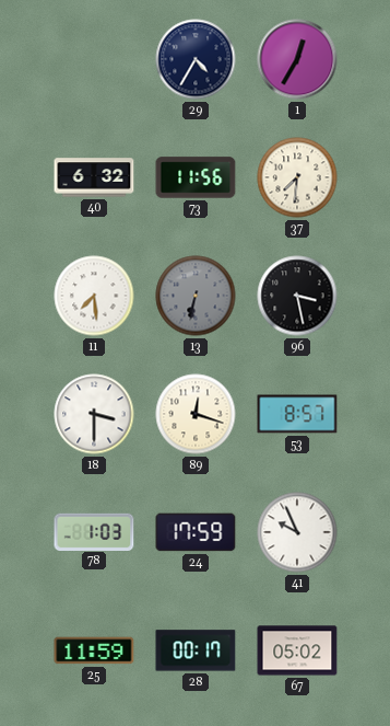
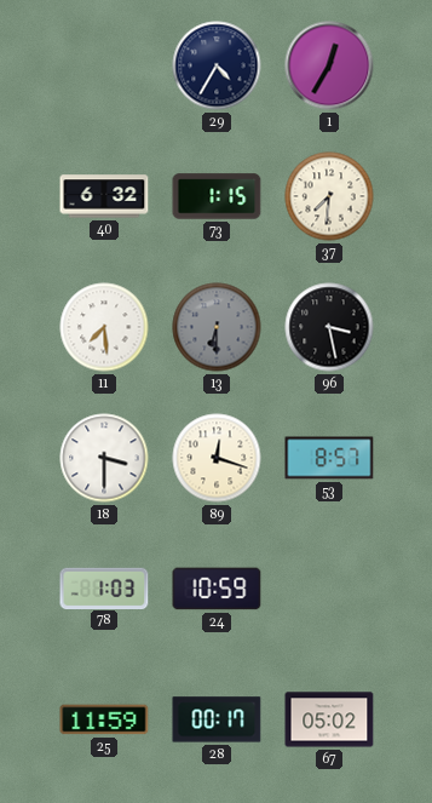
73: 11:56 -> 1:15
13: 6:32 -> 6:30
24: 17:59 -> 10:59
41: 9:56 -> none
